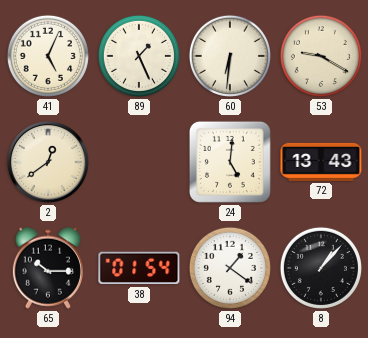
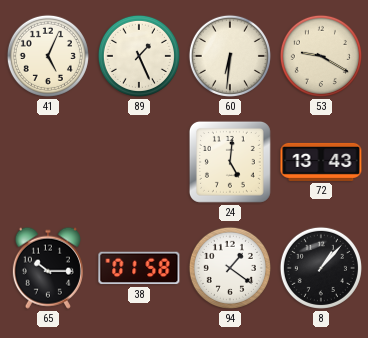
2: 12:39 -> none
38: 01:54 -> 01:58
